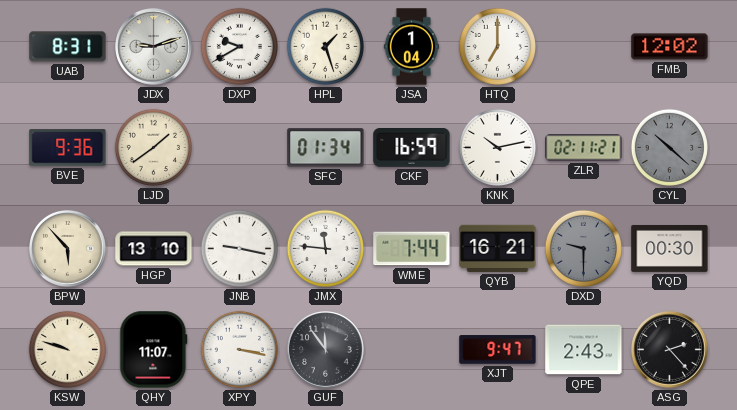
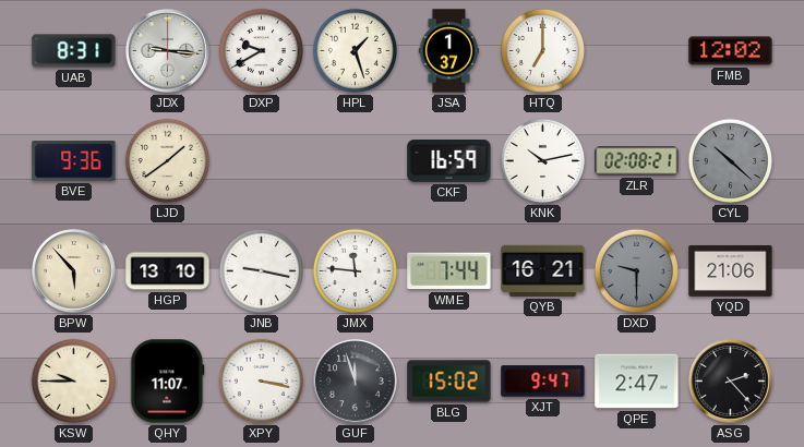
JDX: 9:12 -> 9:16
JSA: 1:04 -> 1:37
SFC: 01:34 -> none
ZLR: 02:11 -> 02:08
YQD: 00:30 -> 21:06
KSW: 9:48 -> 9:45
GUF: 11:54 -> 11:57
BLG: none -> 15:02
QPE: 2:43 -> 2:47
